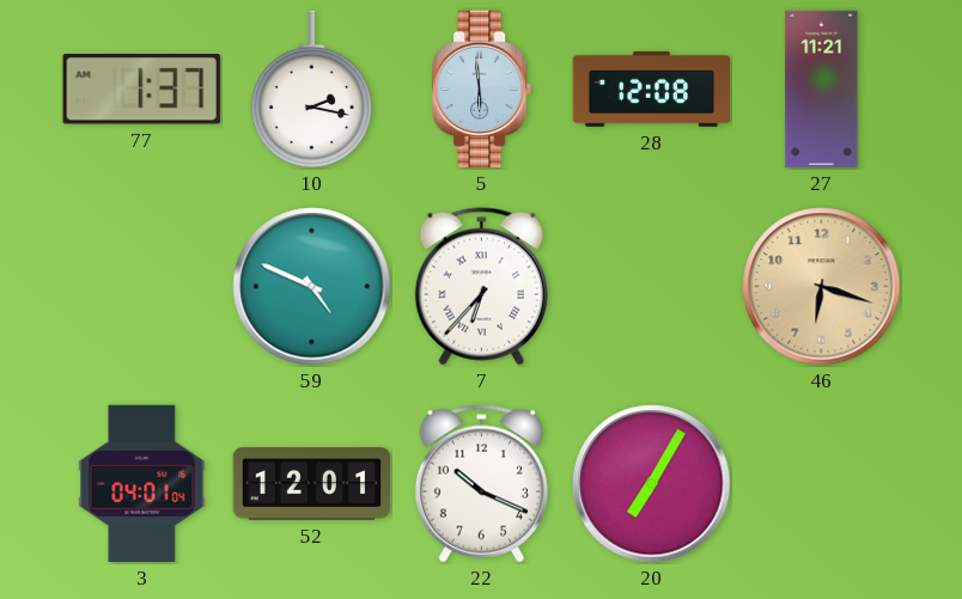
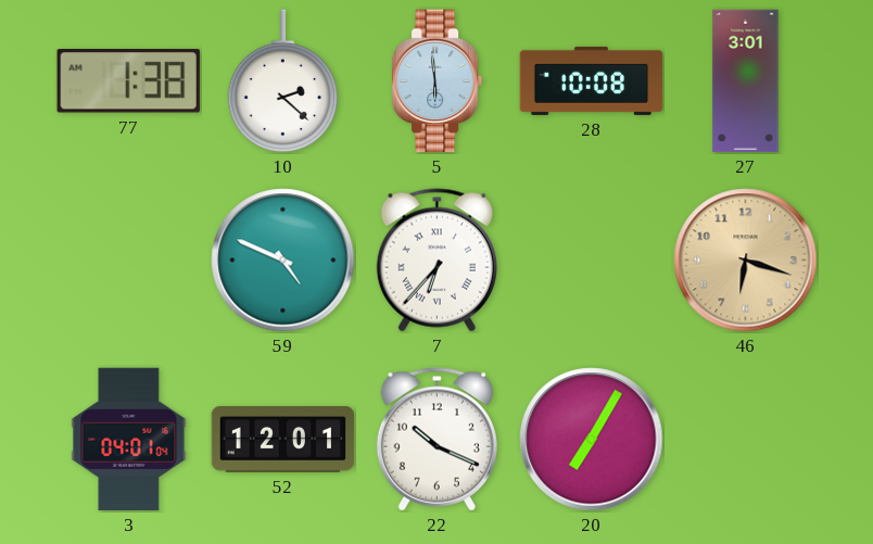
77: 1:37 -> 1:38
10: 2:17 -> 2:22
28: 12:08 -> 10:08
27: 11:21 -> 3:01
